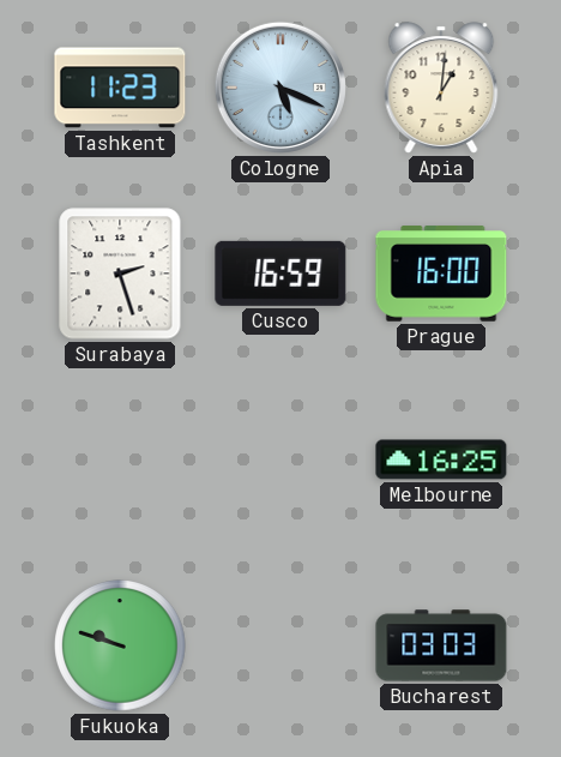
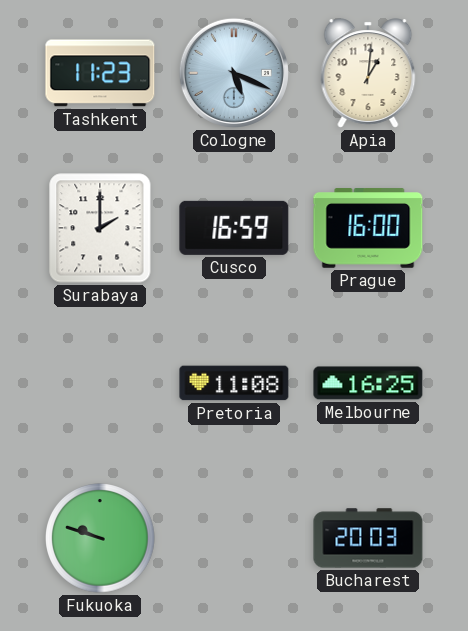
Surabaya: 2:27 -> 2:00
Pretoria: none -> 11:08
Bucharest: 03:03 -> 20:03
